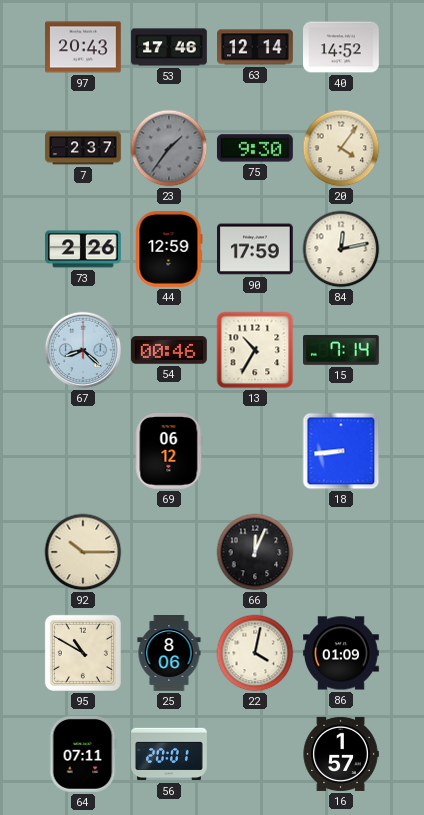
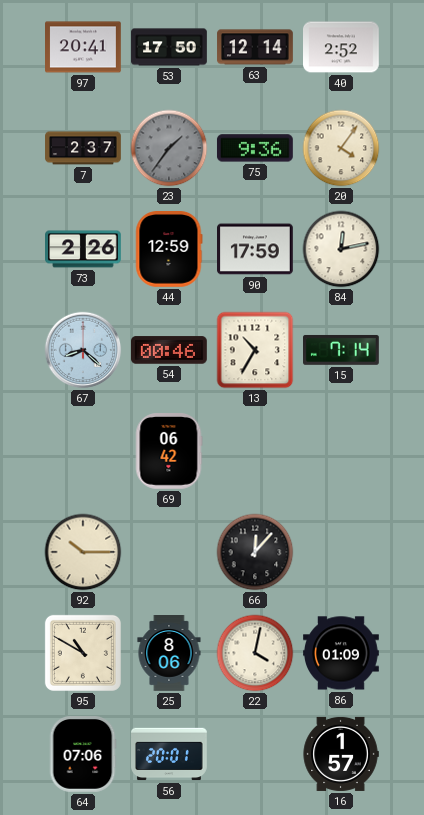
97: 20:43 -> 20:41
53: 17:46 -> 17:50
40: 14:52 -> 2:52
75: 9:30 -> 9:36
69: 06:12 -> 06:42
18: 8:44 -> none
66: 12:04 -> 12:07
64: 07:11 -> 07:06
